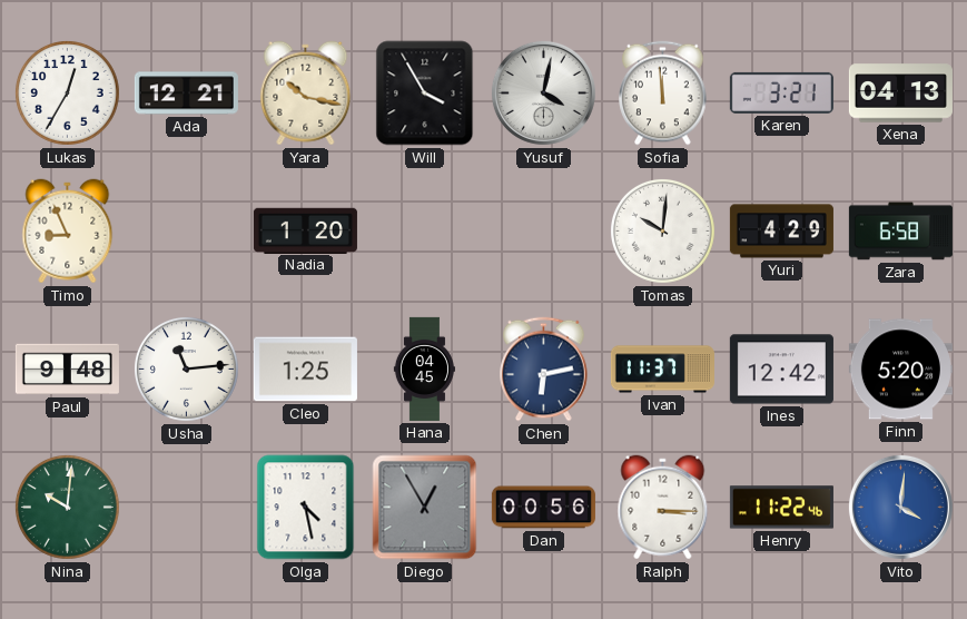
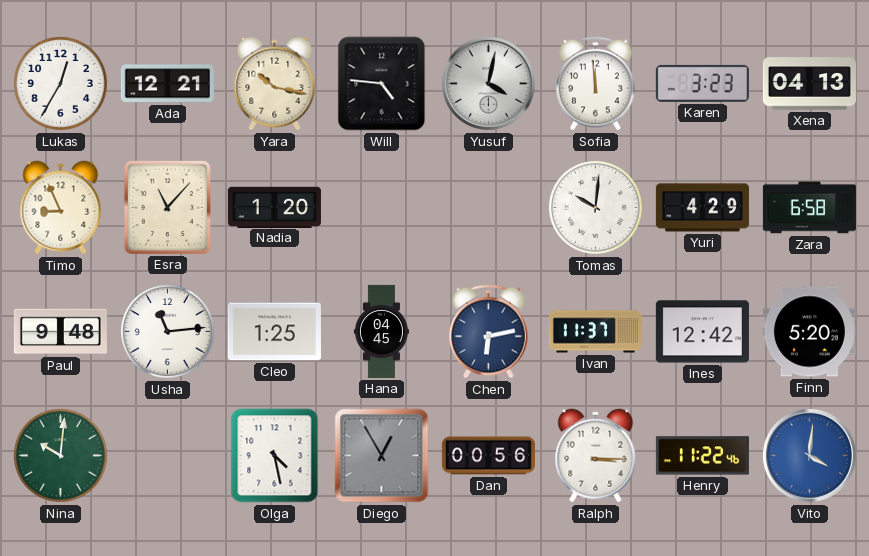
Will: 3:55 -> 4:46
Karen: 3:21 -> 3:23
Esra: none -> 11:07
